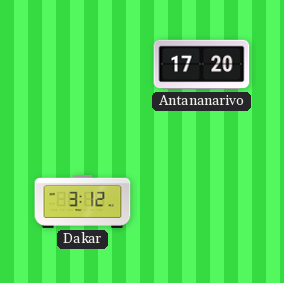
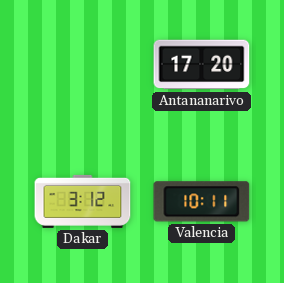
Valencia: none -> 10:11
